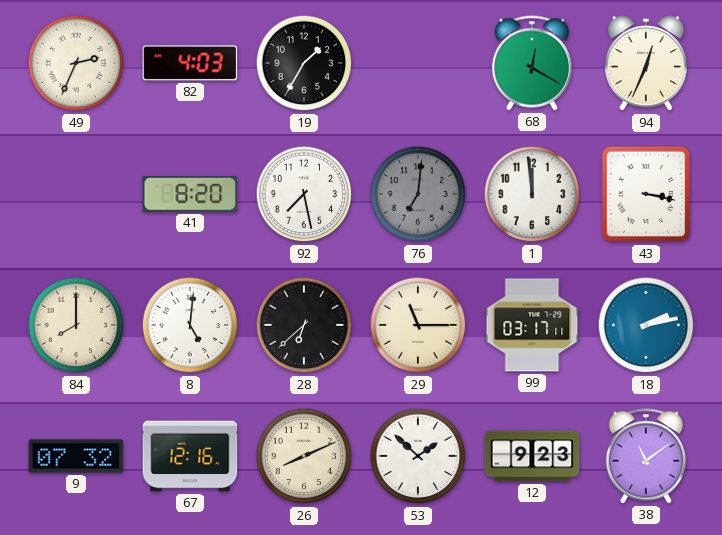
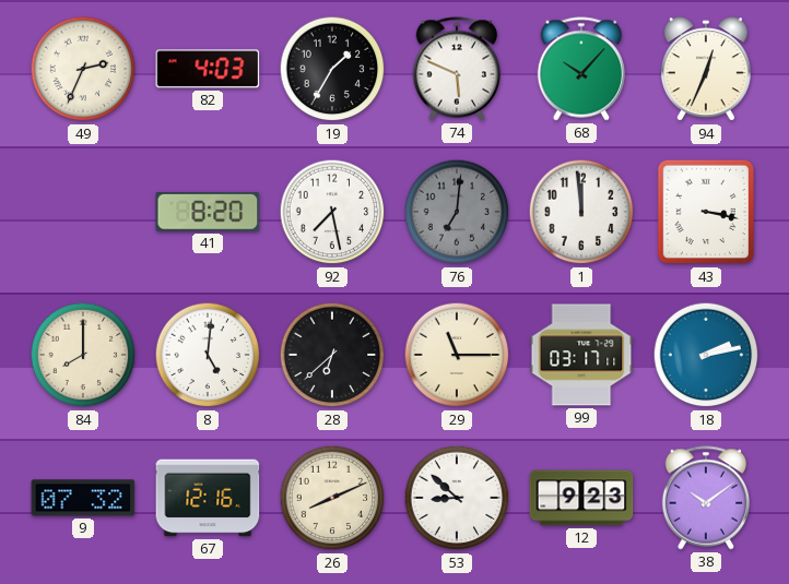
74: none -> 5:49
68: 12:20 -> 10:07
53: 1:52 -> 8:52
38: 11:09 -> 10:09
